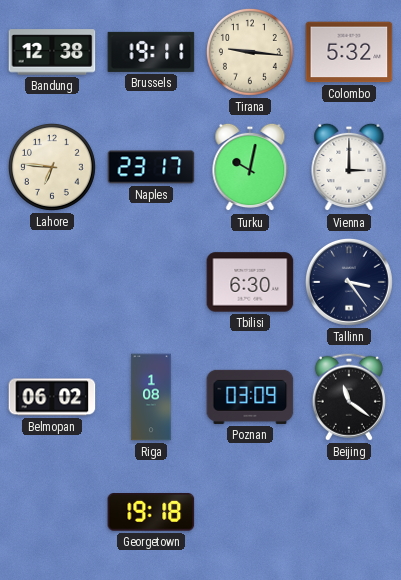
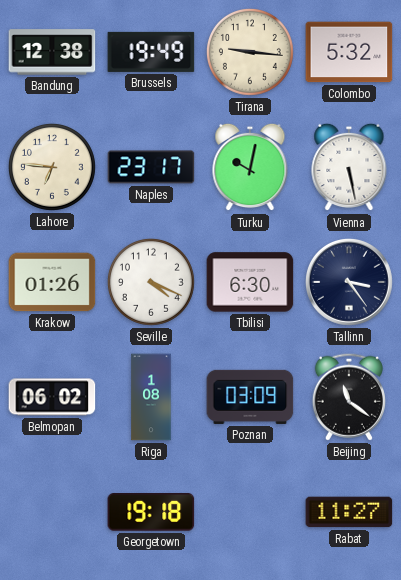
Brussels: 19:11 -> 19:49
Vienna: 3:00 -> 5:28
Krakow: none -> 01:26
Seville: none -> 4:19
Rabat: none -> 11:27
